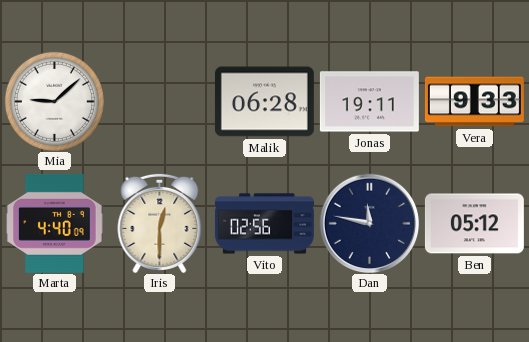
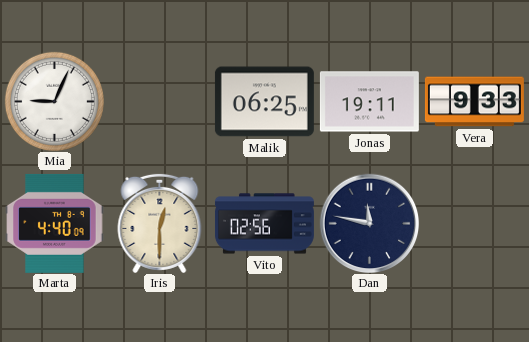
Mia: 9:08 -> 9:04
Malik: 06:28 -> 06:25
Ben: 05:12 -> none
